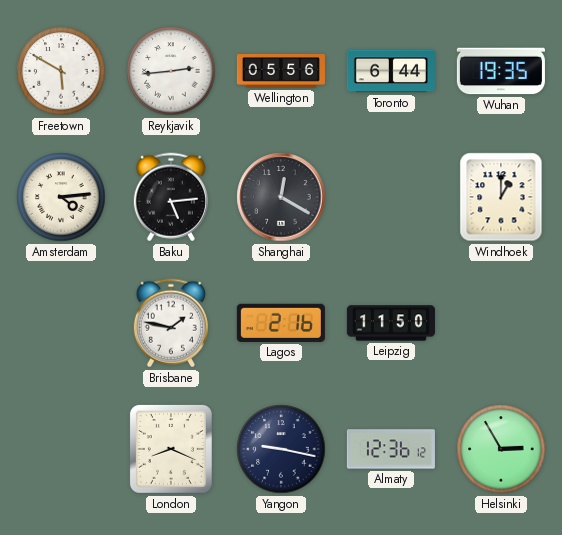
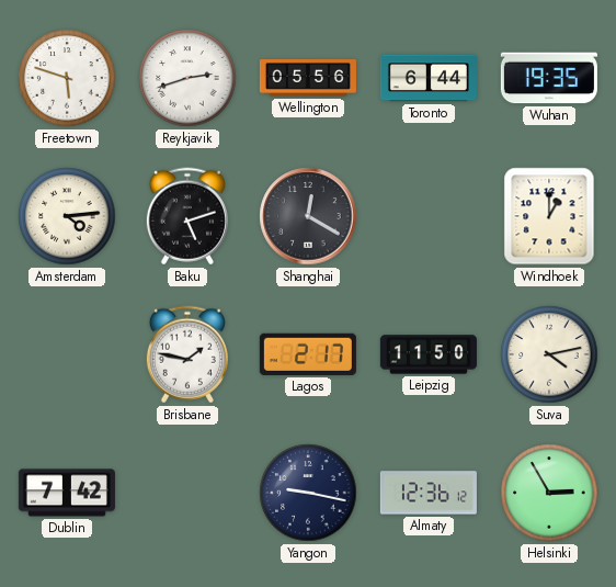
Freetown: 5:50 -> 5:48
Reykjavik: 2:44 -> 2:42
Baku: 5:14 -> 5:12
Lagos: 2:16 -> 2:17
Suva: none -> 4:13
Dublin: none -> 7:42
London: 8:19 -> none
